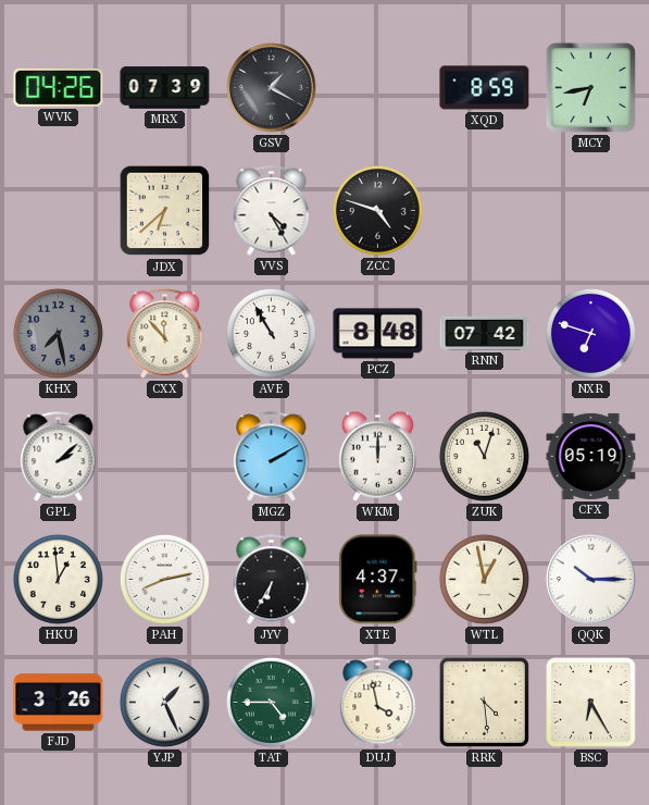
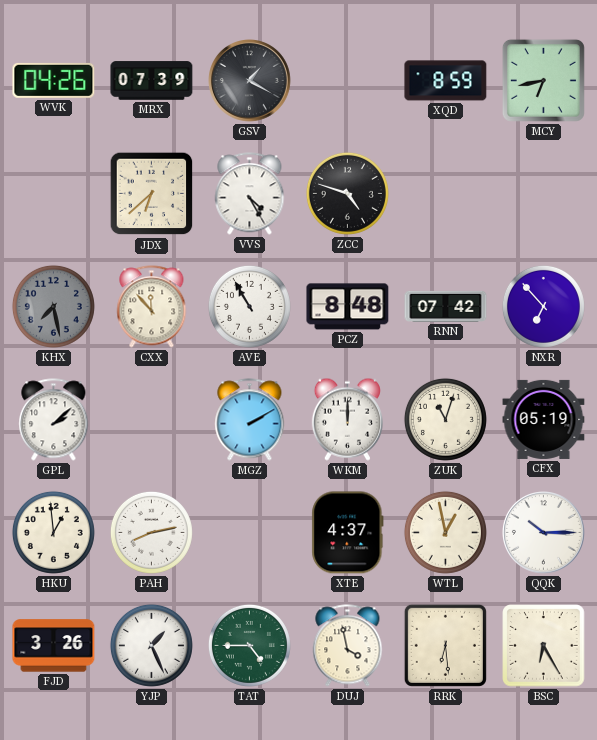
NXR: 6:48 -> 6:53
JYV: 6:35 -> none
RRK: 4:29 -> 6:29
